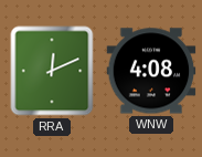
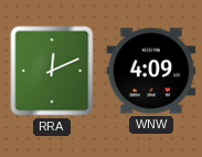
WNW: 4:08 -> 4:09
